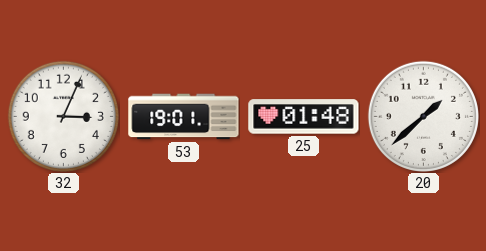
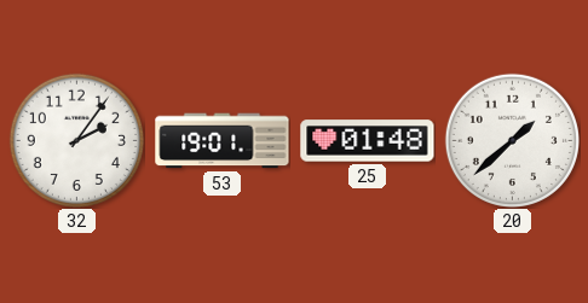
32: 3:04 -> 2:06
